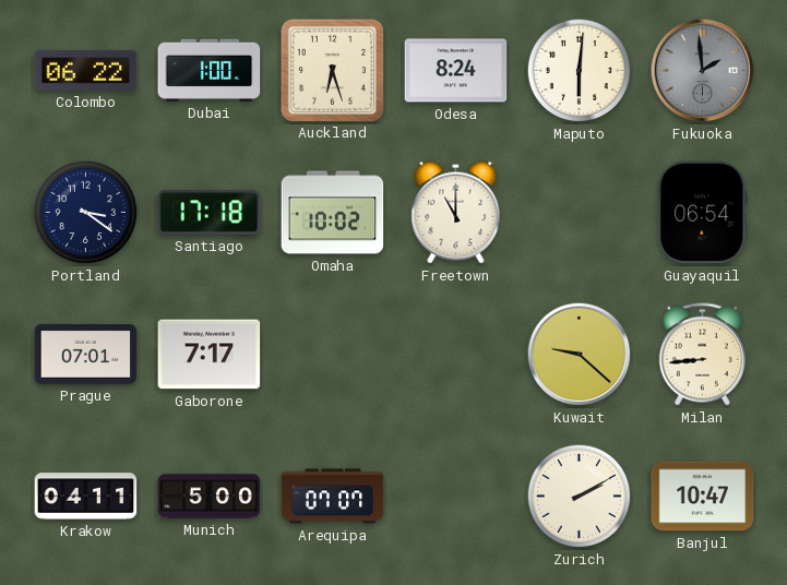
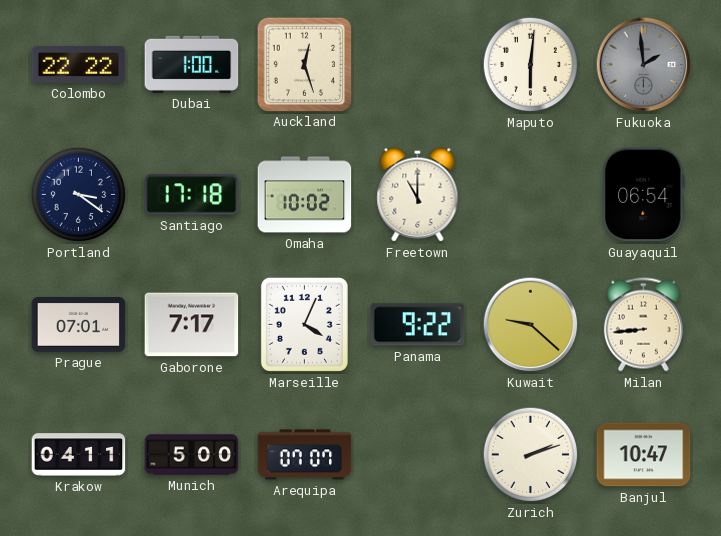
Colombo: 06:22 -> 22:22
Auckland: 6:27 -> 12:27
Odesa: 8:24 -> none
Marseille: none -> 4:04
Panama: none -> 9:22
Zurich: 2:10 -> 2:12
